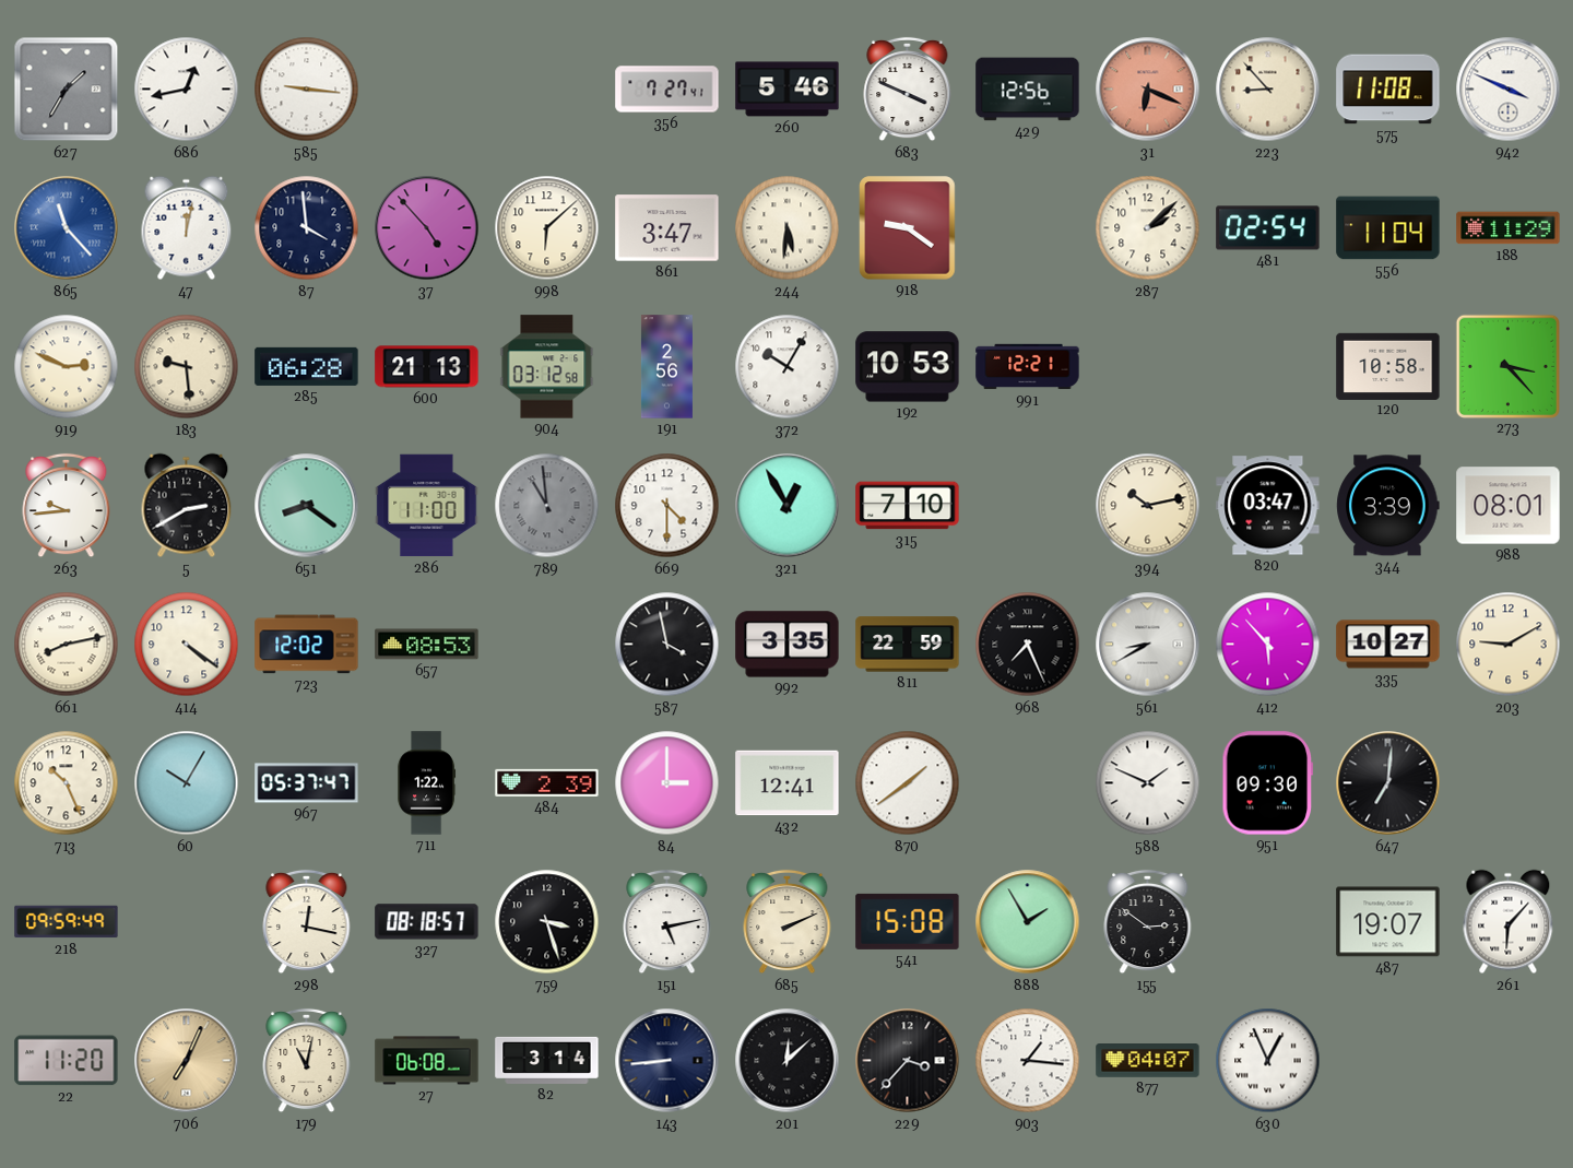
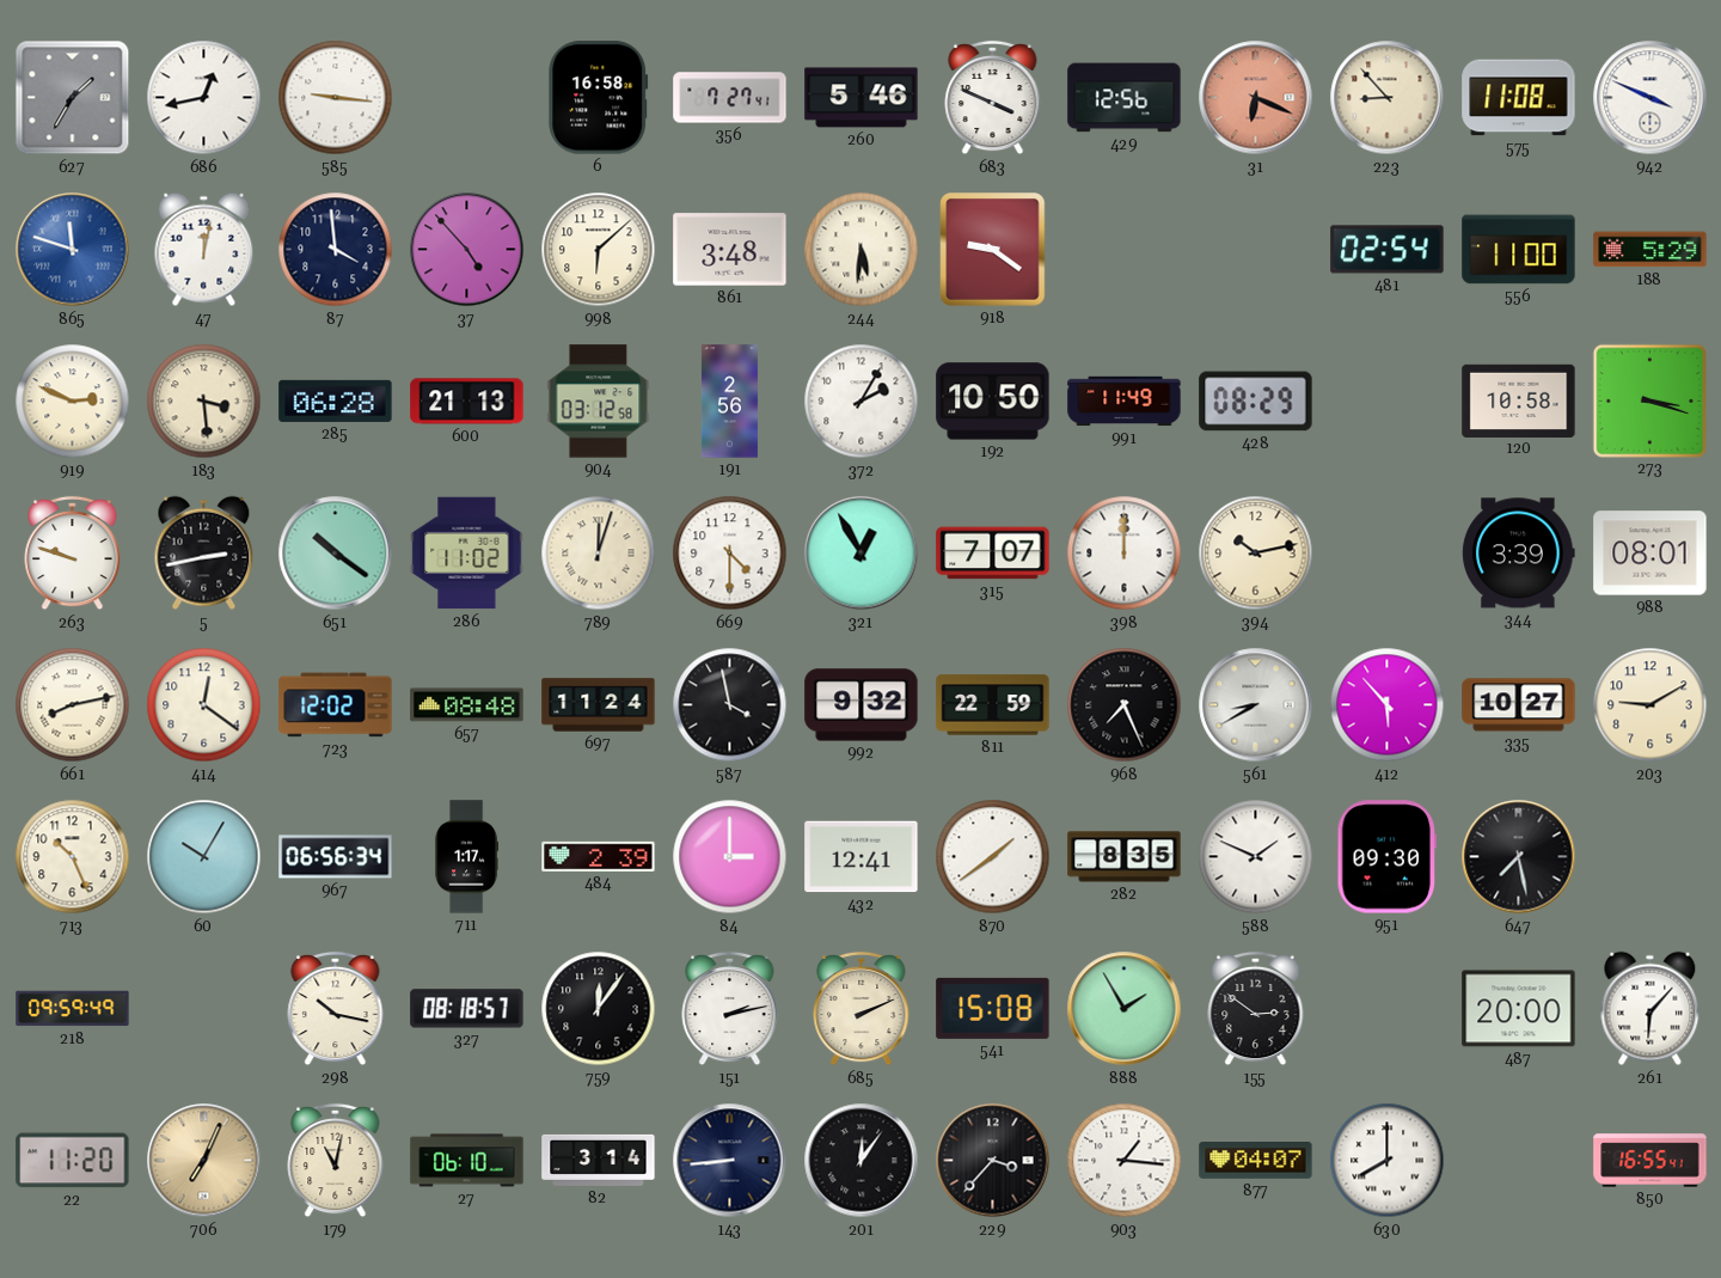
6: none -> 16:58
865: 11:23 -> 11:48
861: 3:47 -> 3:48
287: 2:08 -> none
556: 11:04 -> 11:00
188: 11:29 -> 5:29
183: 9:29 -> 3:29
372: 10:05 -> 2:05
192: 10:53 -> 10:50
991: 12:21 -> 11:49
428: none -> 08:29
273: 3:23 -> 3:18
263: 9:44 -> 9:48
5: 2:40 -> 2:43
651: 8:21 -> 10:21
286: 11:00 -> 11:02
789: 10:59 -> 12:03
789 dial: grey -> cream
315: 7:10 -> 7:07
398: none -> 12:00
820: 03:47 -> none
414: 4:21 -> 12:21
657: 08:53 -> 08:48
697: none -> 11:24
992: 3:35 -> 9:32
967: 05:37 -> 06:56
711: 1:22 -> 1:17
282: none -> 8:35
647: 7:01 -> 7:28
298: 12:17 -> 10:17
759: 3:27 -> 12:06
151: 5:13 -> 2:13
487: 19:07 -> 20:00
27: 06:08 -> 06:10
201: 12:08 -> 12:06
630: 12:56 -> 8:00
850: none -> 16:55
